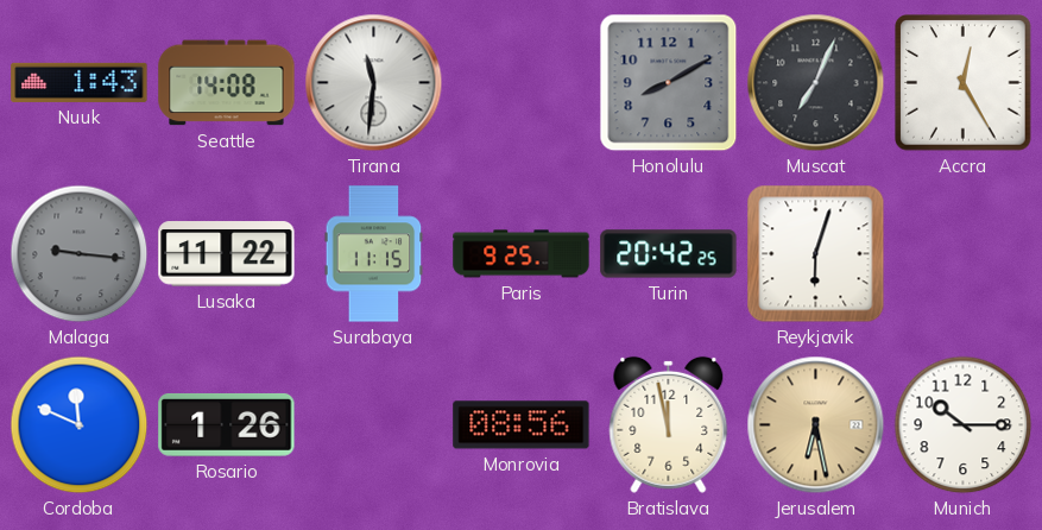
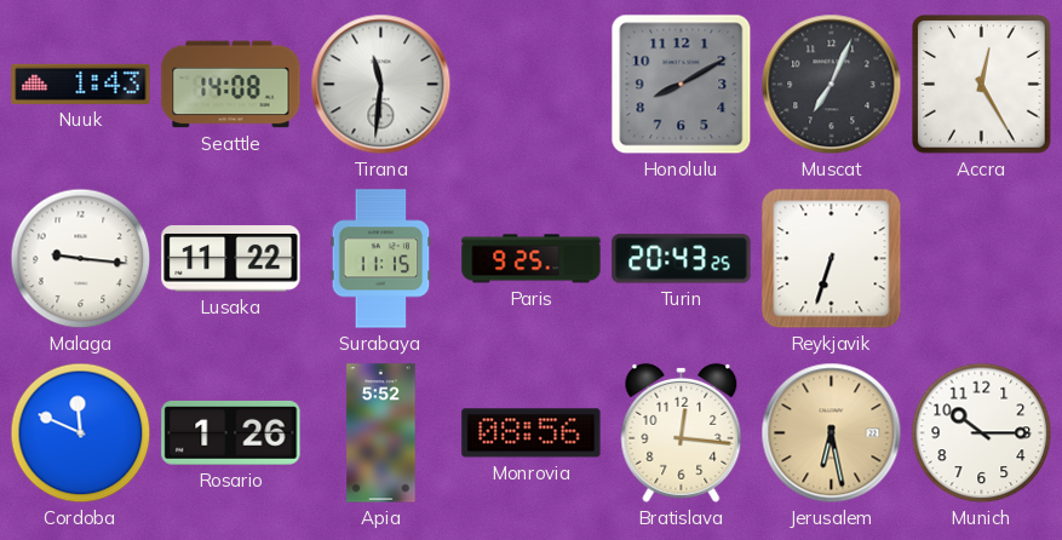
Malaga dial: grey -> white
Turin: 20:42 -> 20:43
Reykjavik: 6:03 -> 6:33
Apia: none -> 5:52
Bratislava: 11:58 -> 12:16
